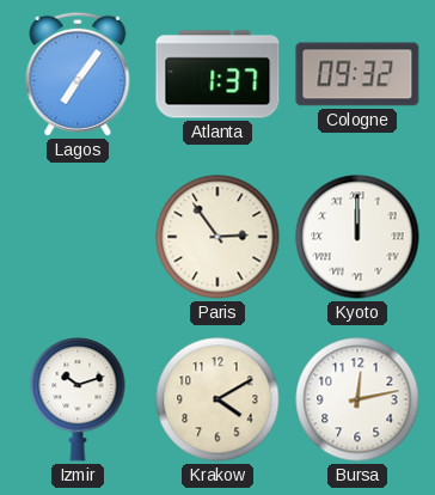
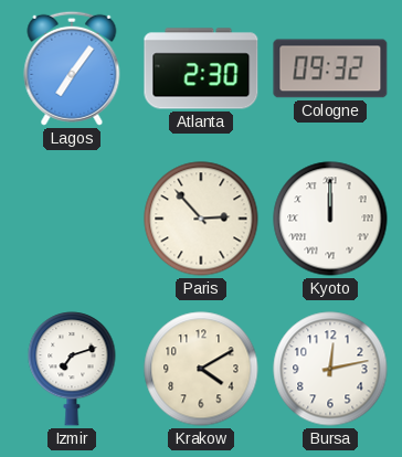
Atlanta: 1:37 -> 2:30
Paris: 2:54 -> 2:53
Izmir: 10:12 -> 7:12
